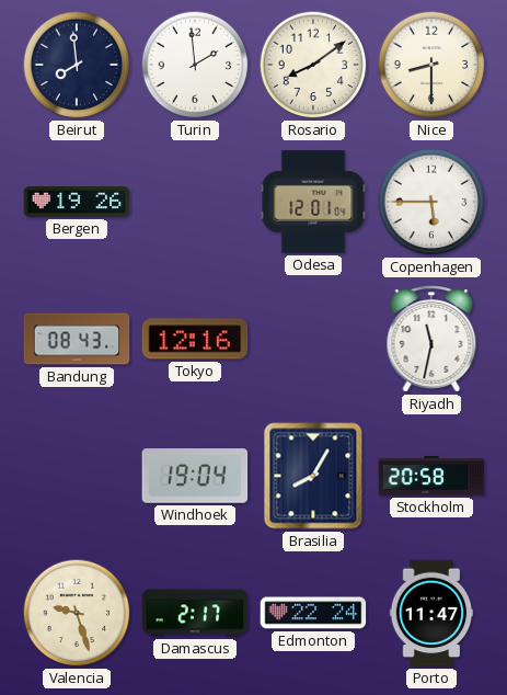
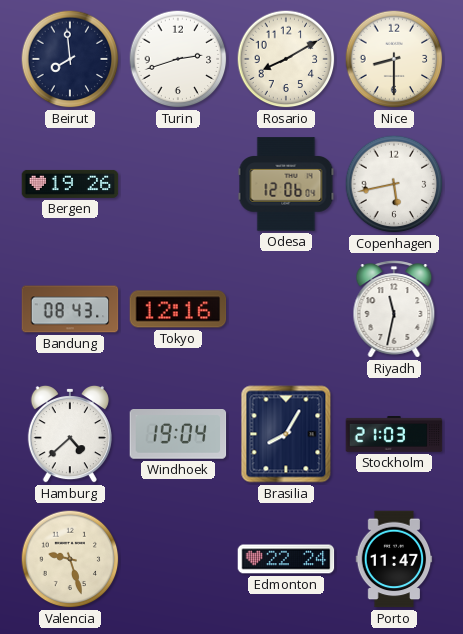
Turin: 1:59 -> 2:42
Rosario: 8:09 -> 8:10
Odesa: 12:01 -> 12:06
Copenhagen: 5:45 -> 5:43
Hamburg: none -> 4:38
Stockholm: 20:58 -> 21:03
Damascus: 2:17 -> none
